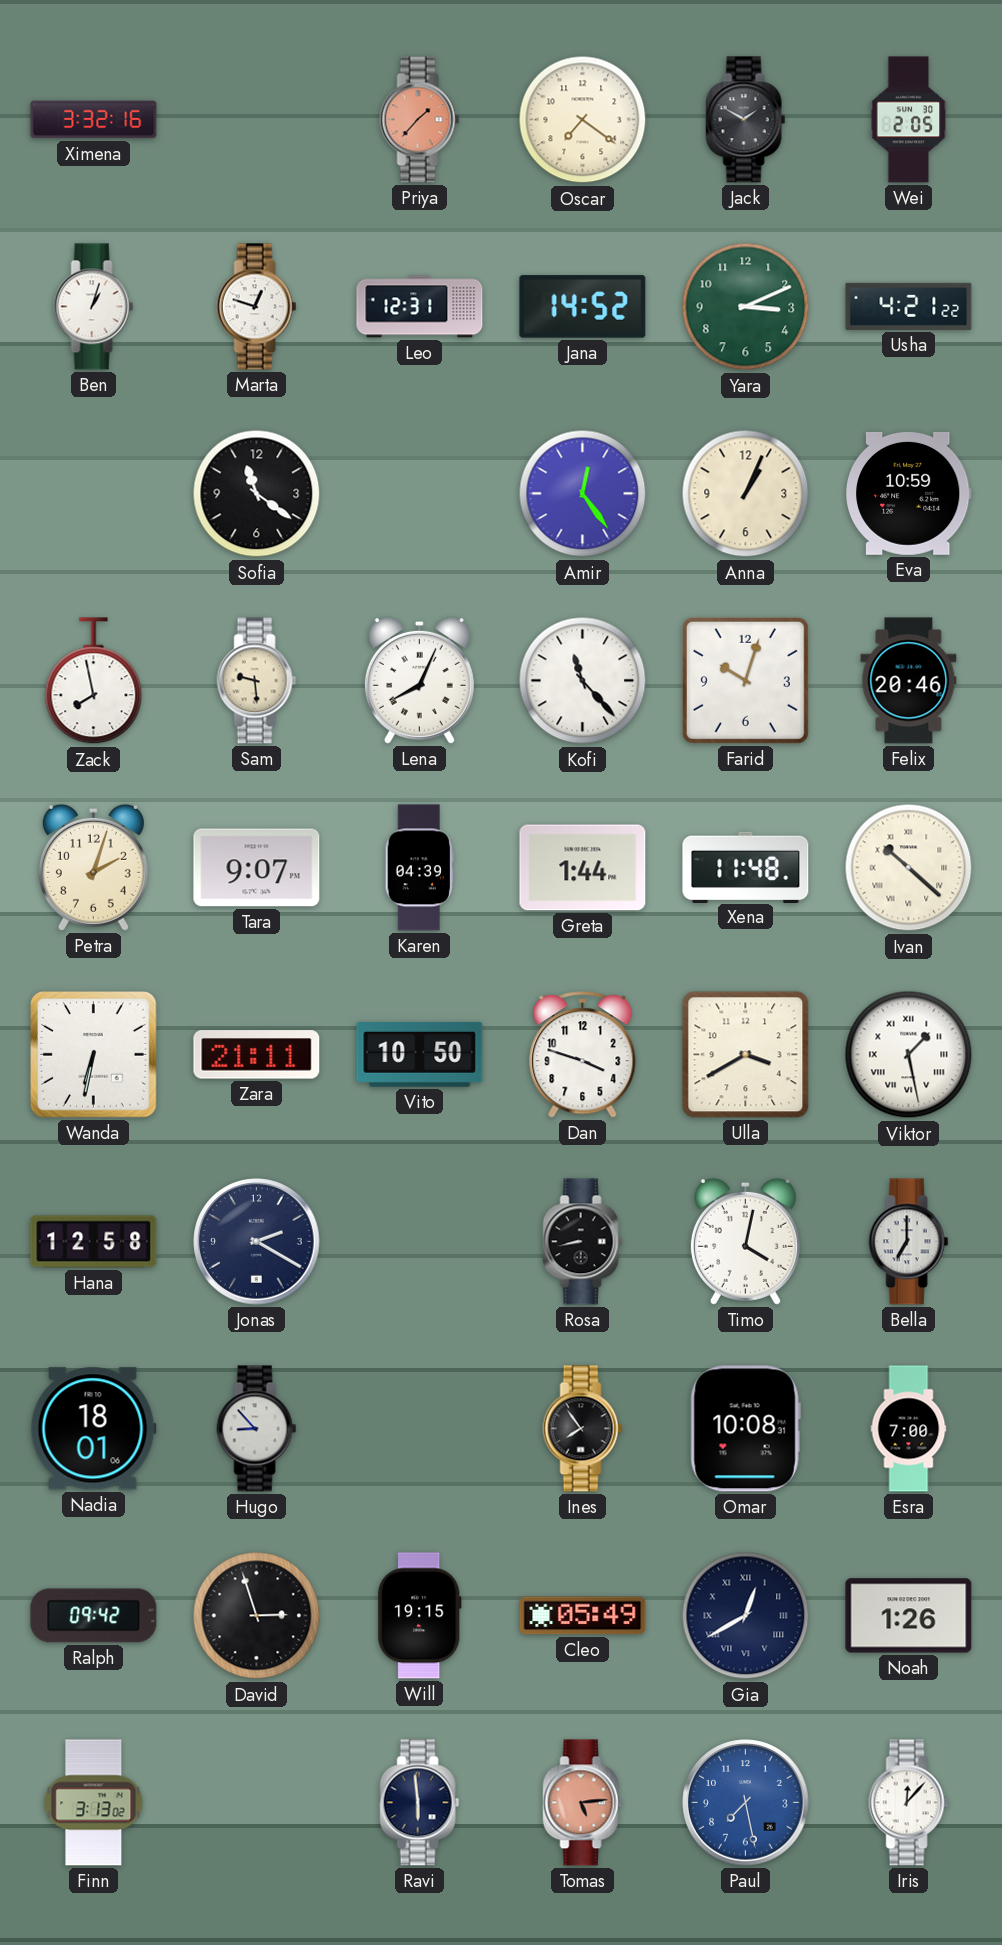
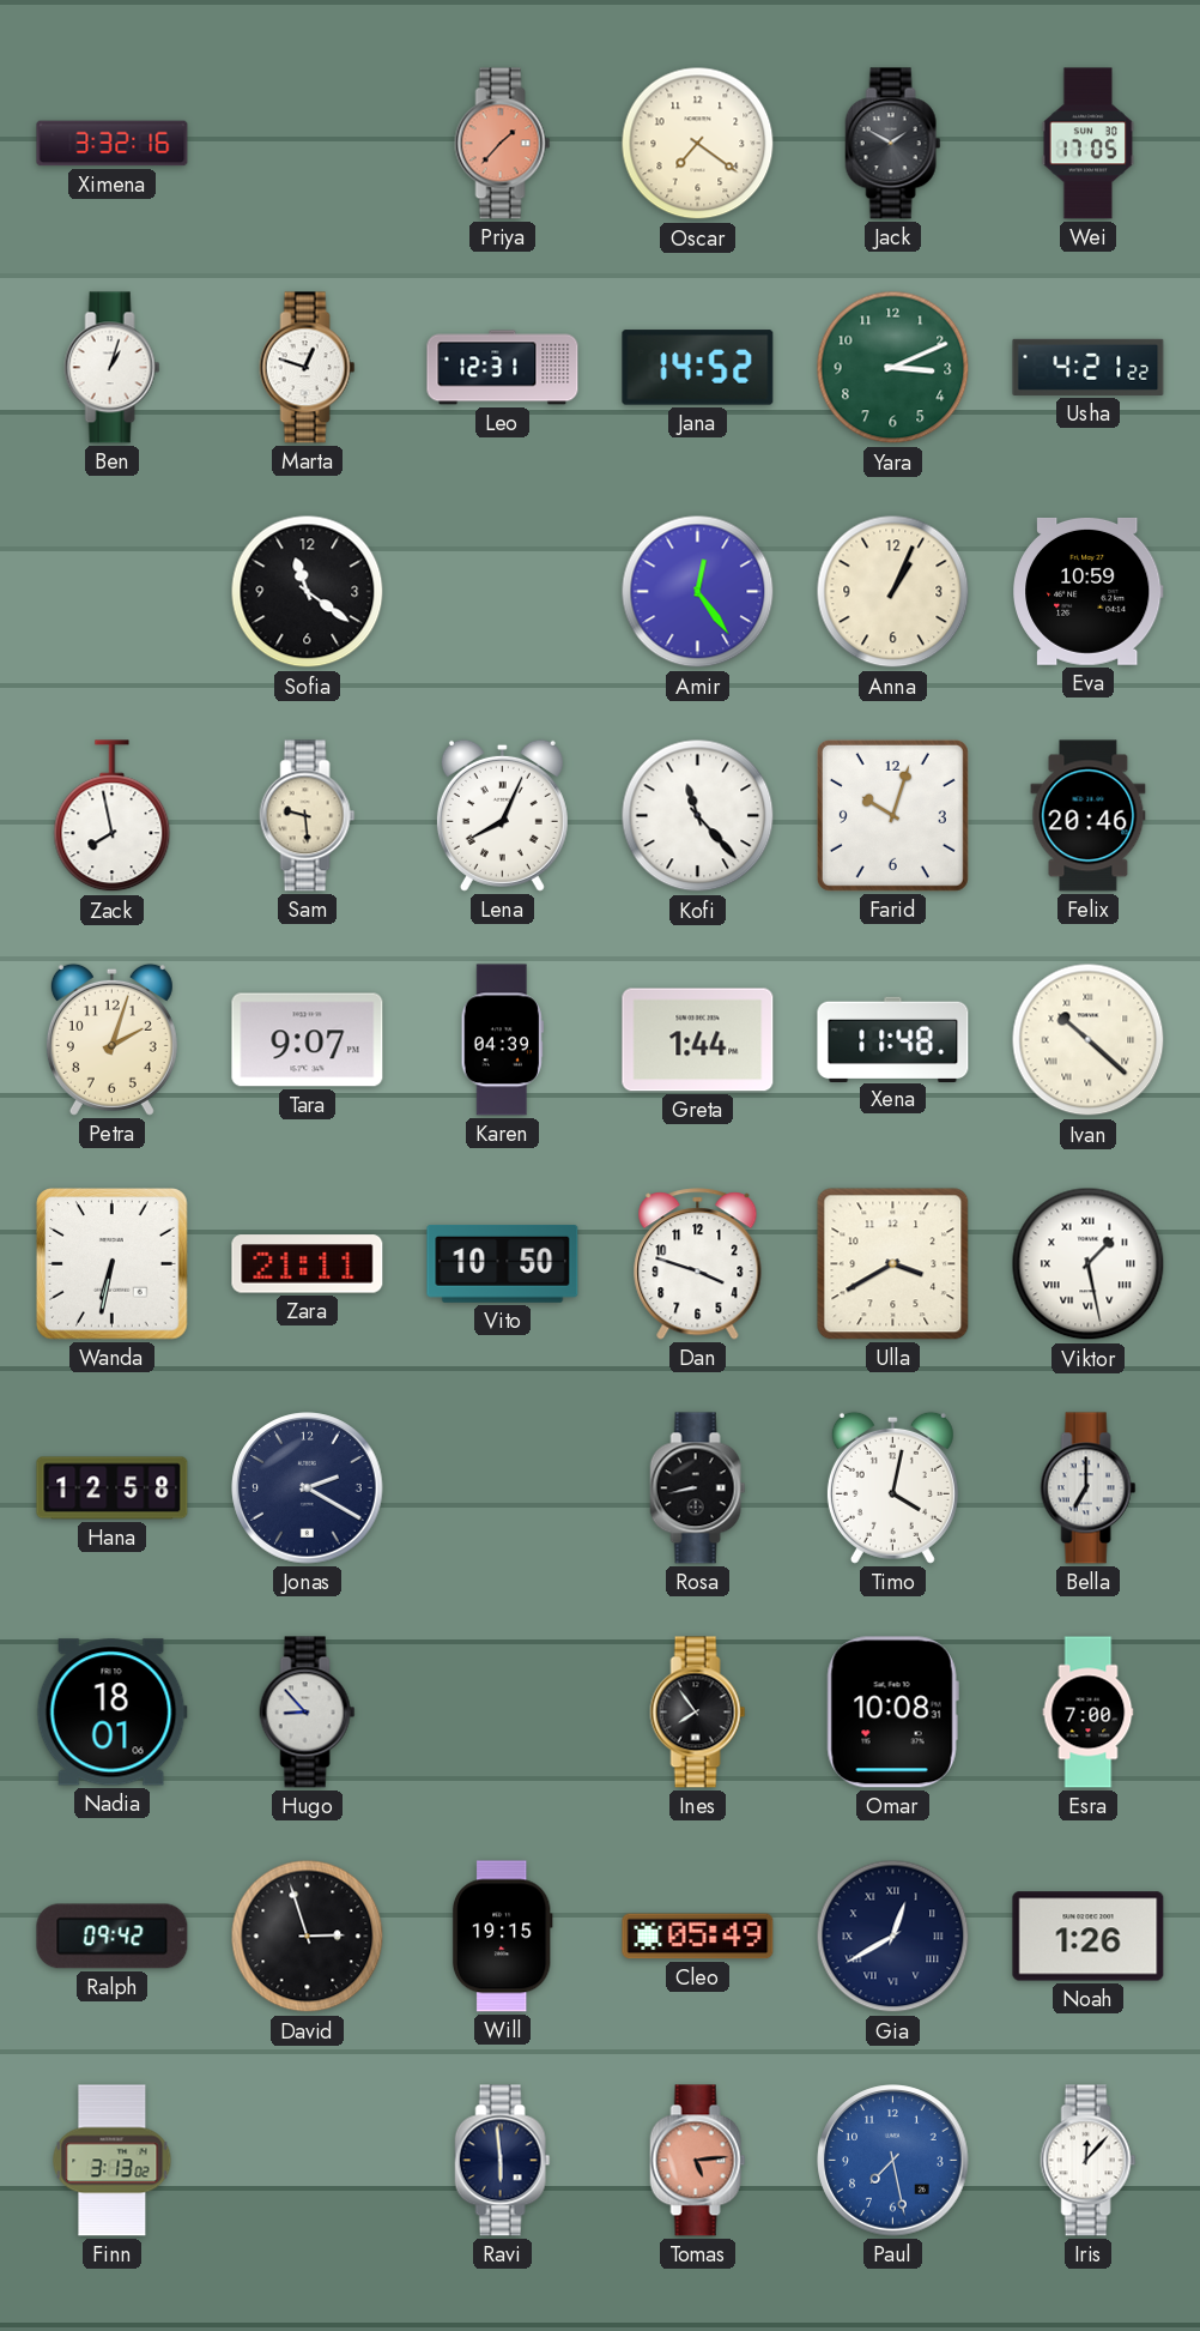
Wei: 2:05 -> 17:05
